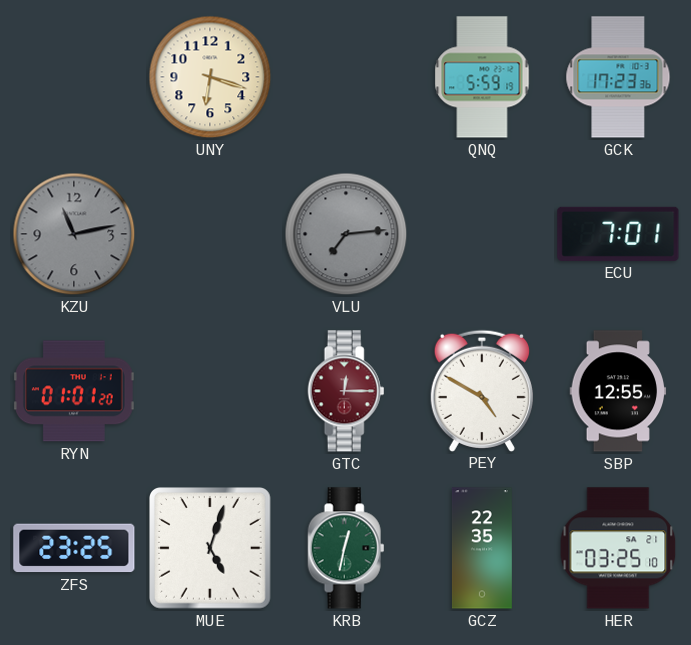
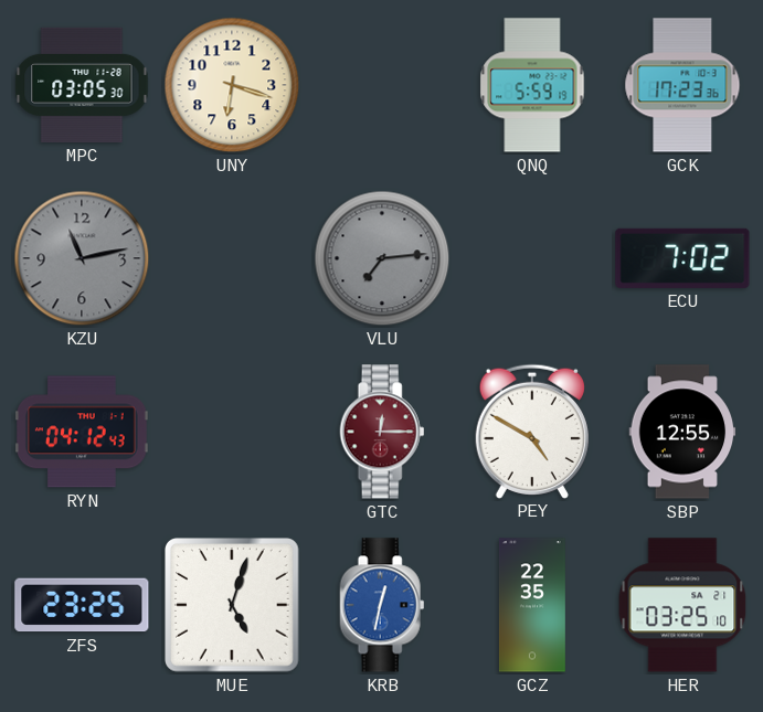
MPC: none -> 03:05
ECU: 7:01 -> 7:02
RYN: 01:01 -> 04:12
KRB dial: green -> blue
